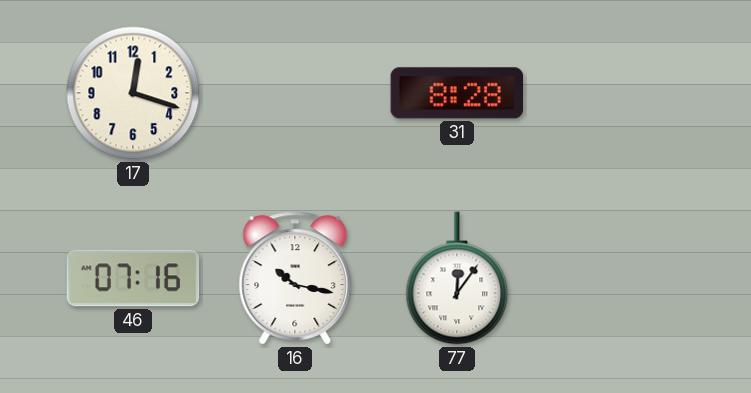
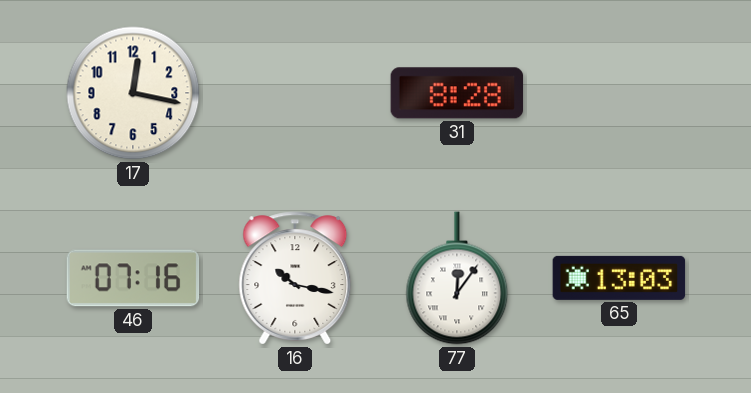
17: 12:18 -> 12:17
65: none -> 13:03
